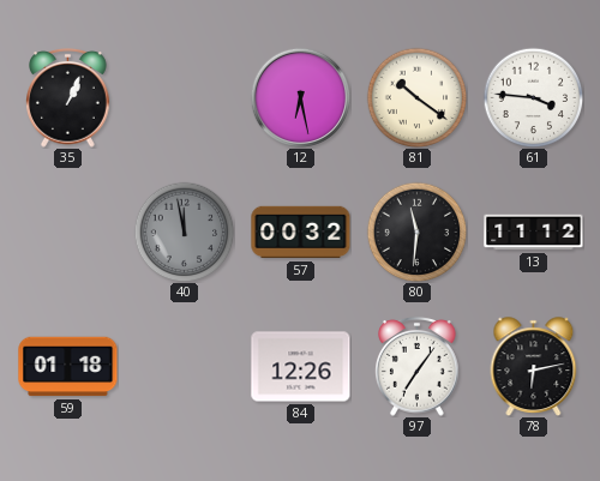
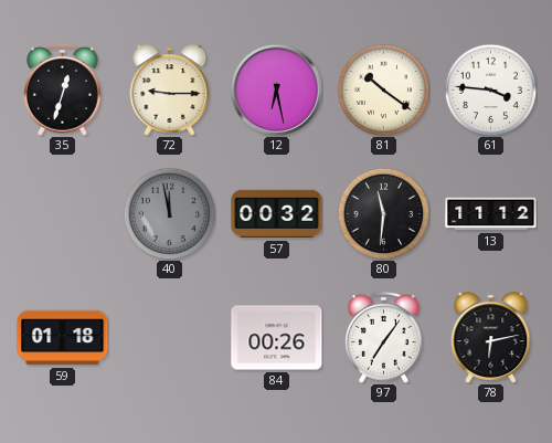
35: 1:04 -> 12:33
72: none -> 9:15
84: 12:26 -> 00:26
